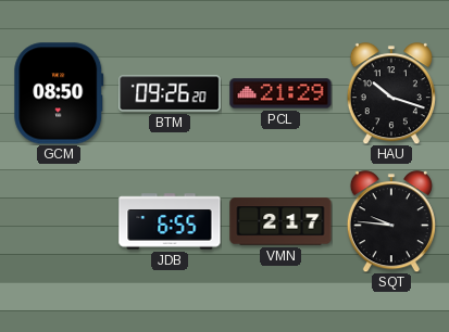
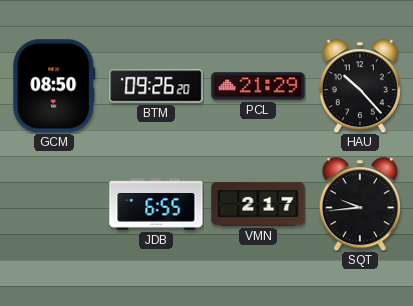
HAU: 10:18 -> 10:23
SQT: 9:46 -> 9:44
